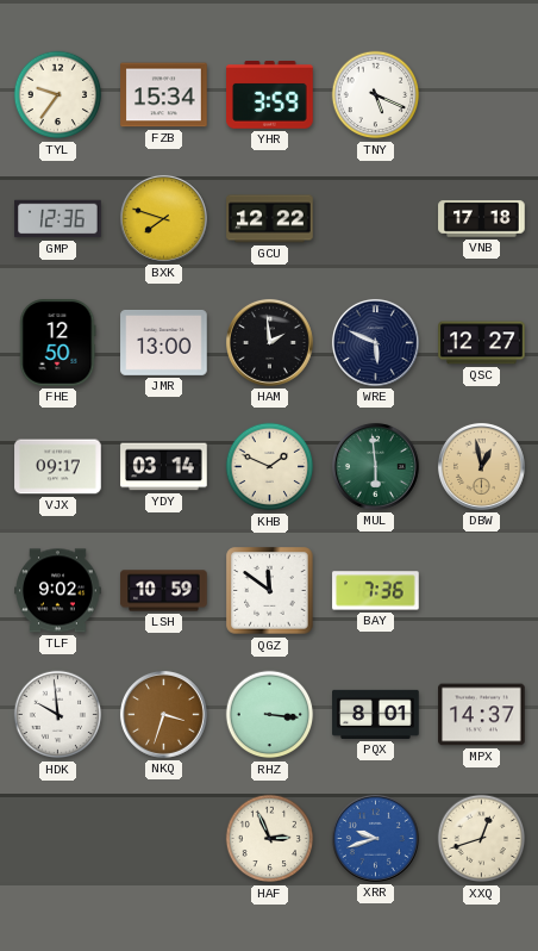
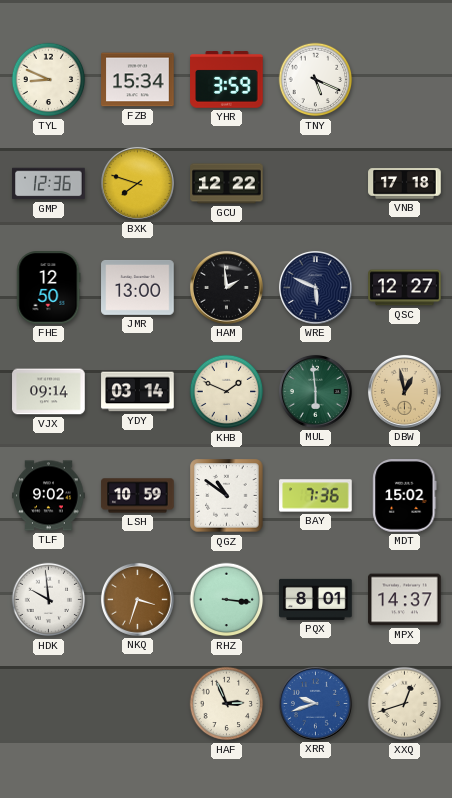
TYL: 9:36 -> 8:49
VJX: 09:17 -> 09:14
QGZ: 11:51 -> 10:51
MDT: none -> 15:02
